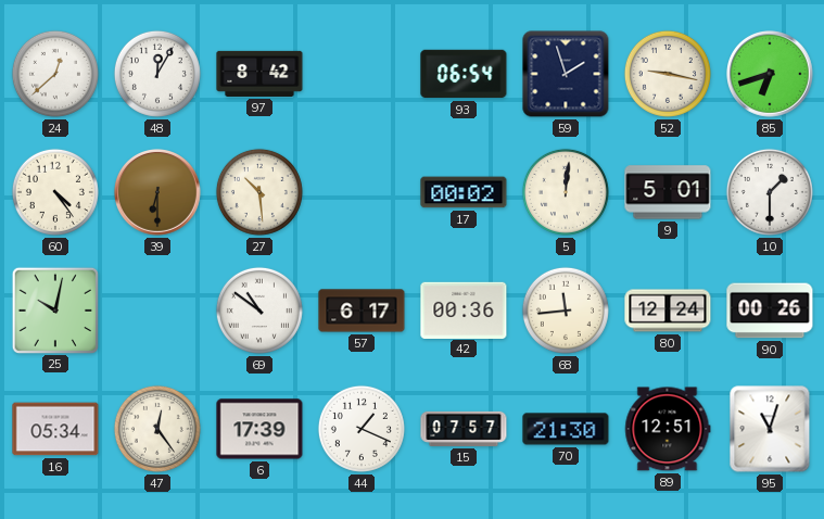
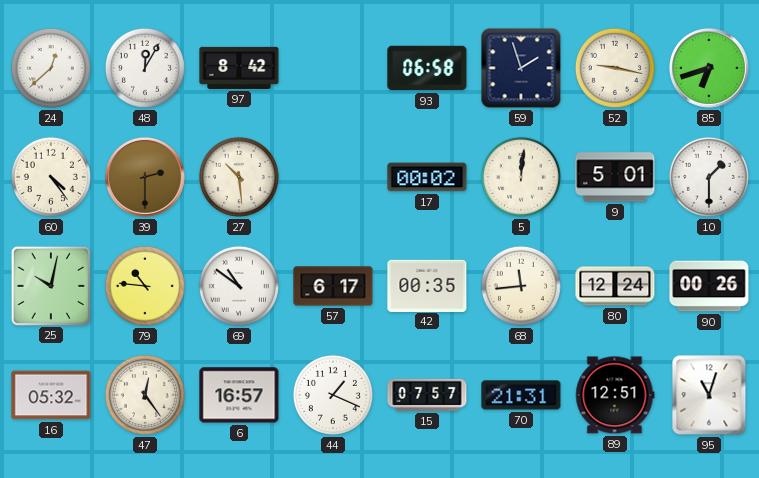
93: 06:54 -> 06:58
39: 6:30 -> 2:30
79: none -> 10:46
42: 00:36 -> 00:35
16: 05:34 -> 05:32
6: 17:39 -> 16:57
70: 21:30 -> 21:31
